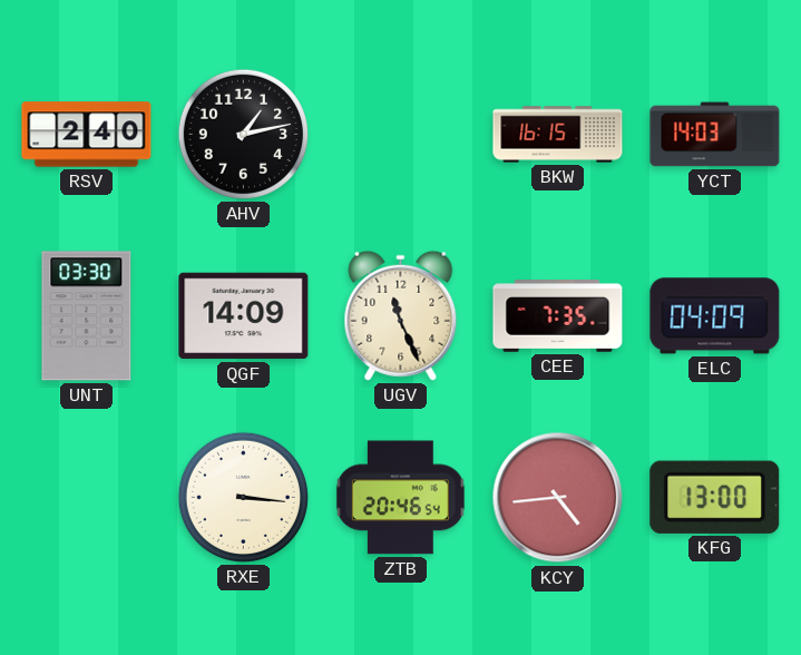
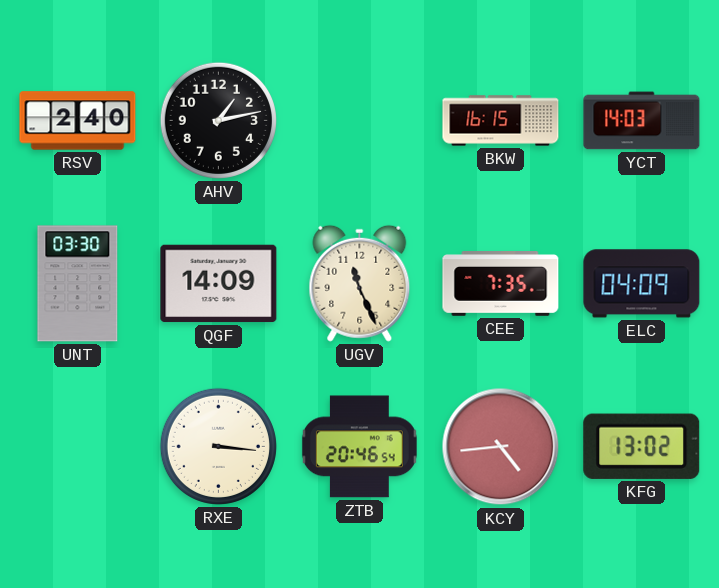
KFG: 13:00 -> 13:02
